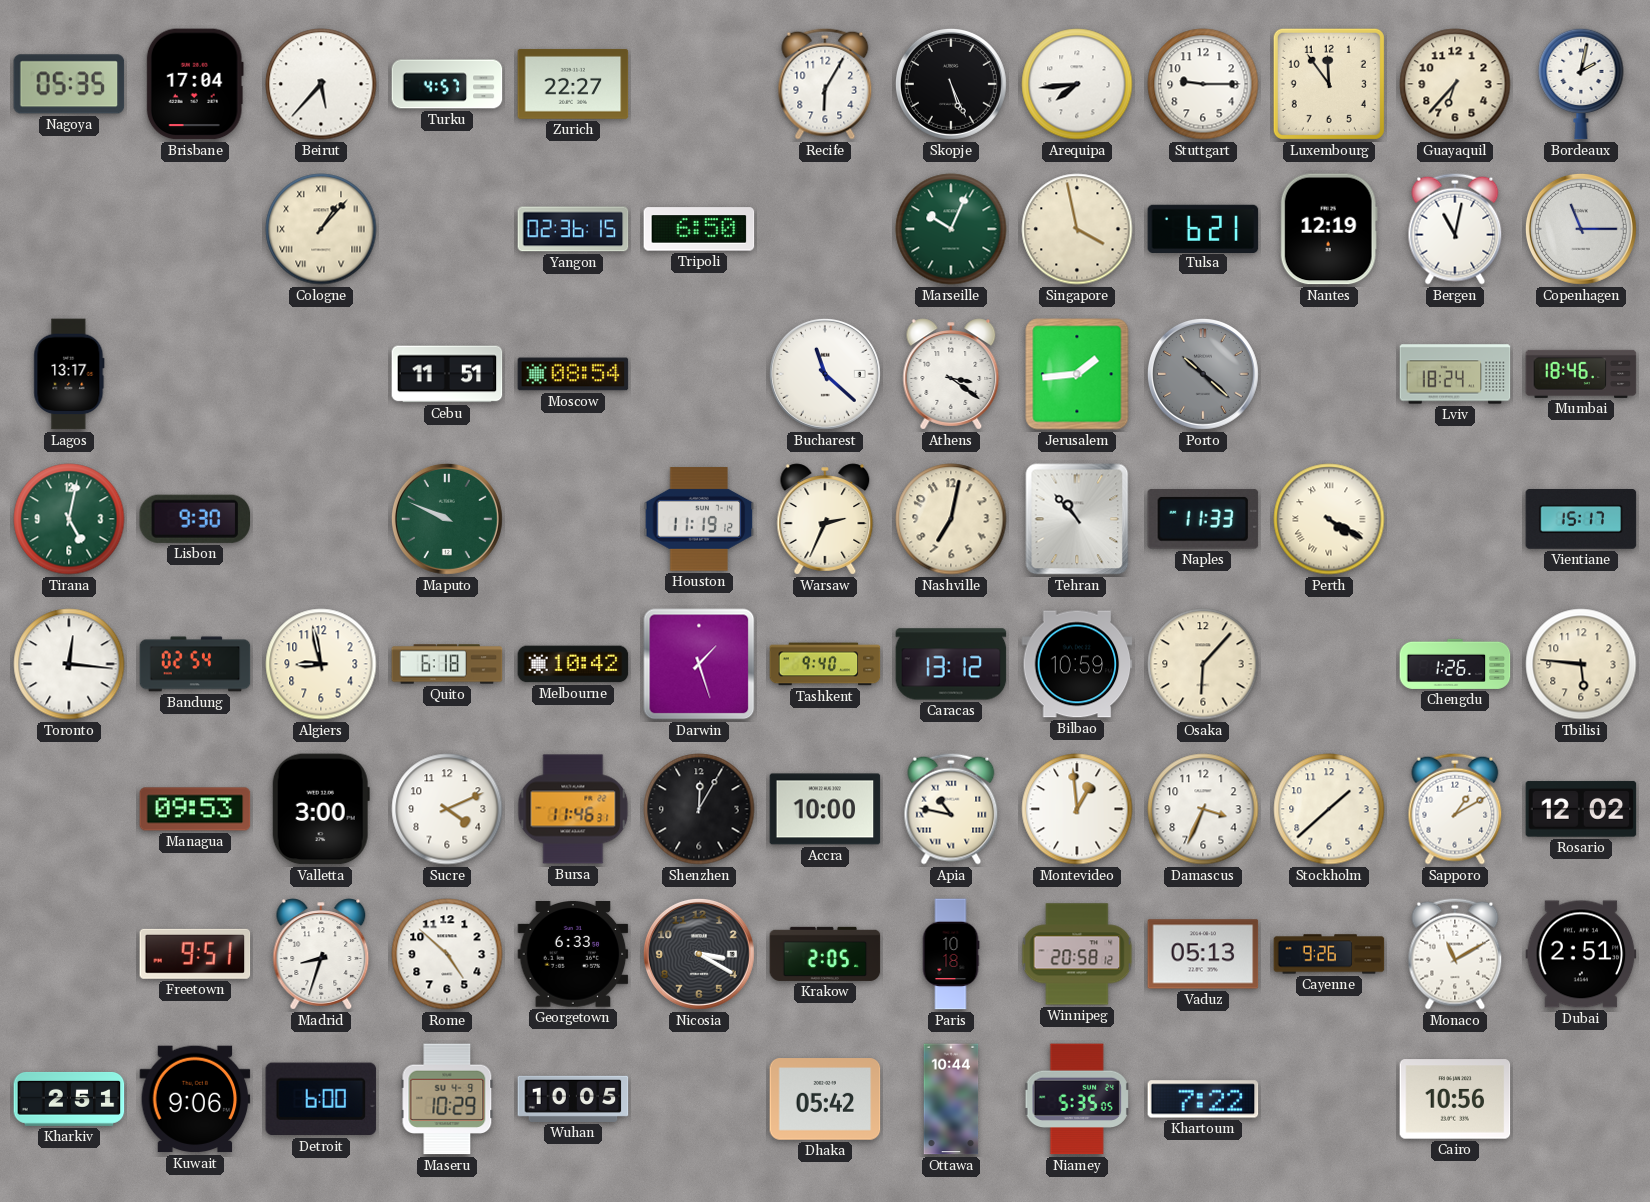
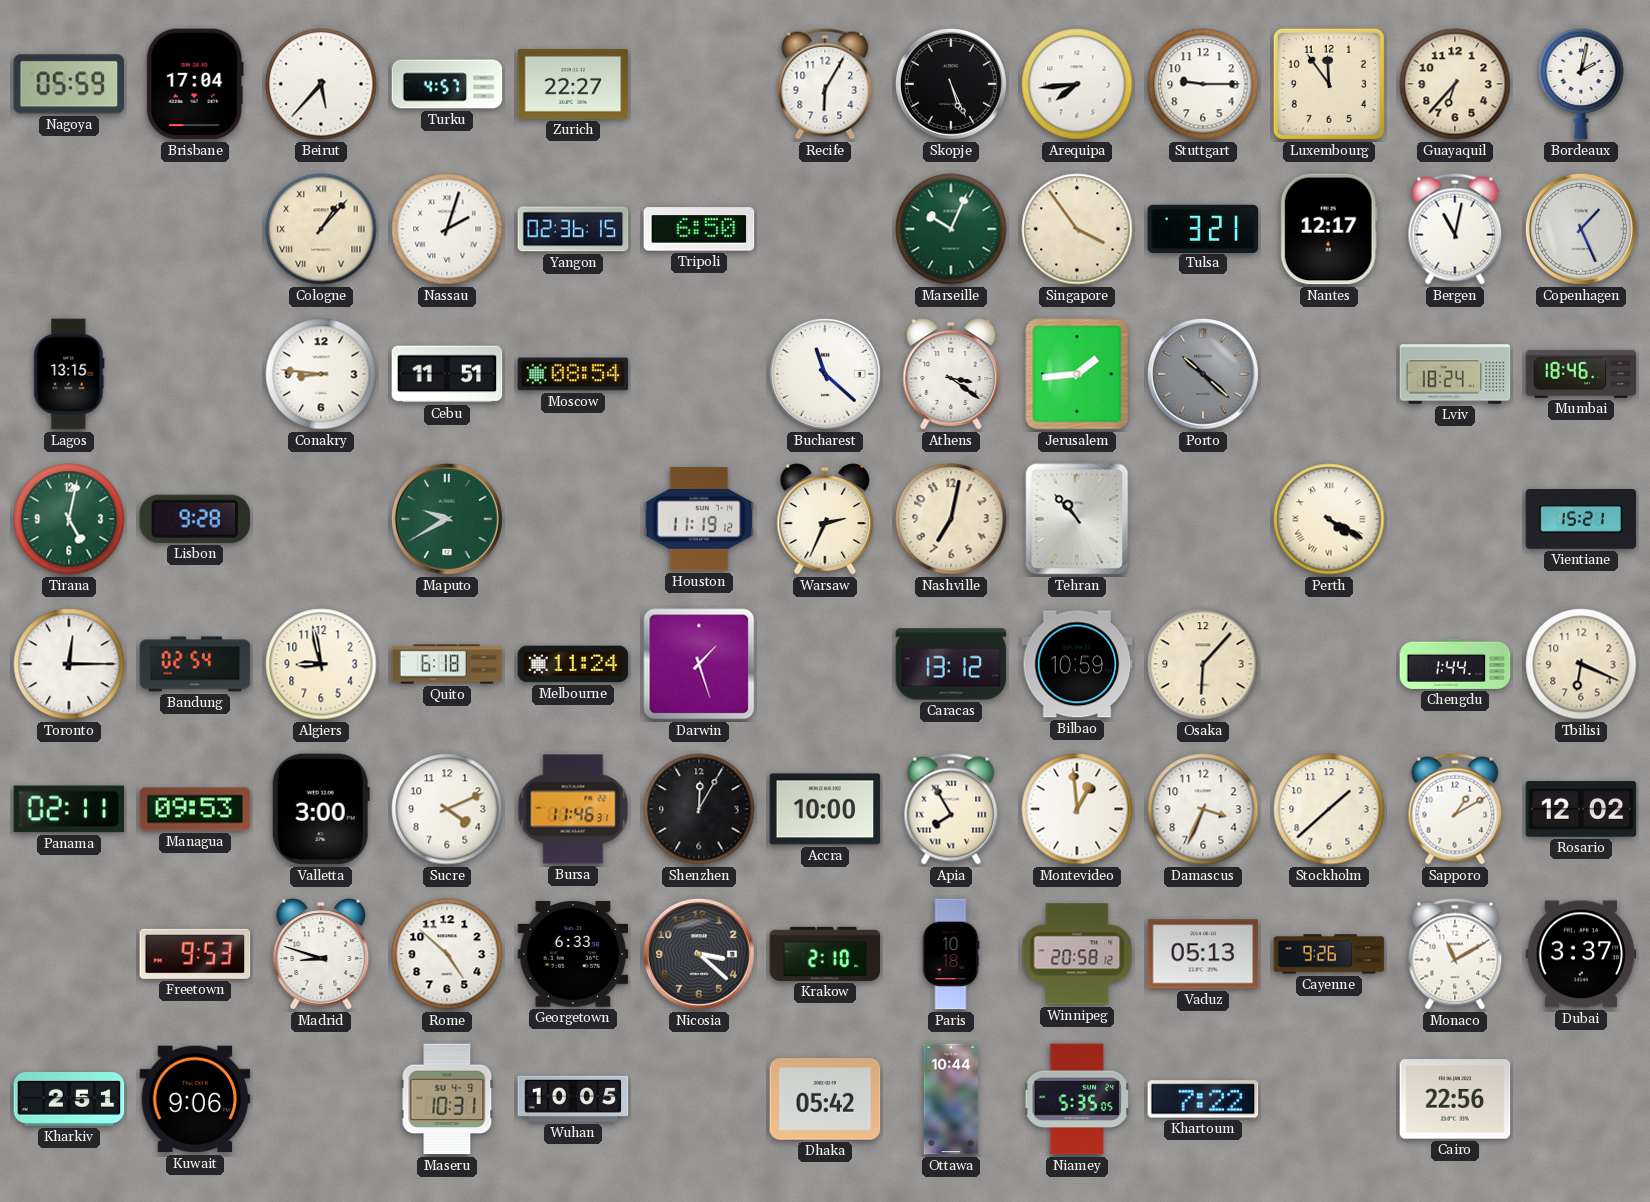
Nagoya: 05:35 -> 05:59
Nassau: none -> 2:03
Singapore: 3:58 -> 3:54
Tulsa: 6:21 -> 3:21
Nantes: 12:19 -> 12:17
Copenhagen: 11:15 -> 1:26
Lagos: 13:17 -> 13:15
Conakry: none -> 8:46
Lisbon: 9:30 -> 9:28
Maputo: 9:49 -> 9:40
Naples: 11:33 -> none
Vientiane: 15:17 -> 15:21
Toronto: 12:16 -> 12:15
Melbourne: 10:42 -> 11:24
Tashkent: 9:40 -> none
Chengdu: 1:26 -> 1:44
Tbilisi: 5:46 -> 6:19
Panama: none -> 02:11
Apia: 10:47 -> 7:55
Freetown: 9:51 -> 9:53
Madrid: 8:33 -> 8:48
Nicosia: 3:20 -> 3:22
Krakow: 2:05 -> 2:10
Dubai: 2:51 -> 3:37
Detroit: 6:00 -> none
Maseru: 10:29 -> 10:31
Cairo: 10:56 -> 22:56
